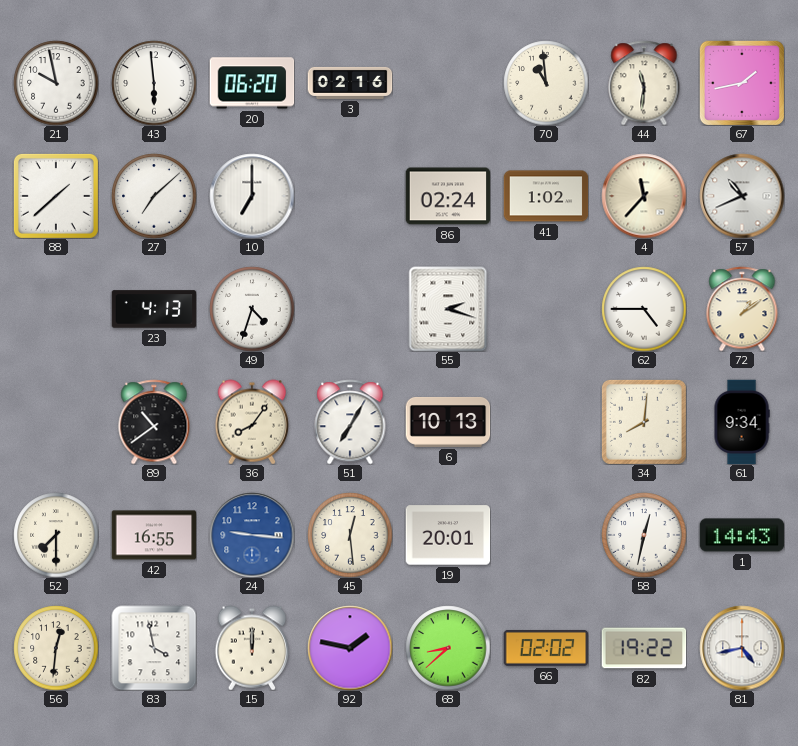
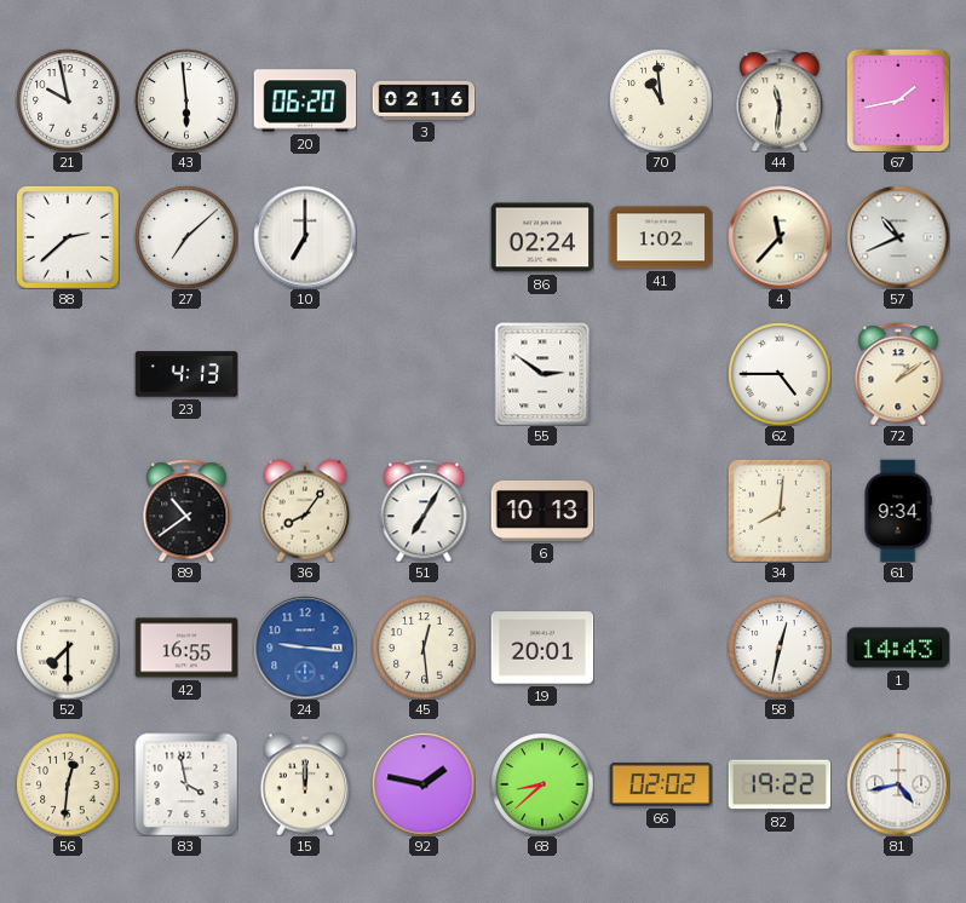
88: 1:38 -> 2:38
49: 4:33 -> none
55: 2:18 -> 2:51
